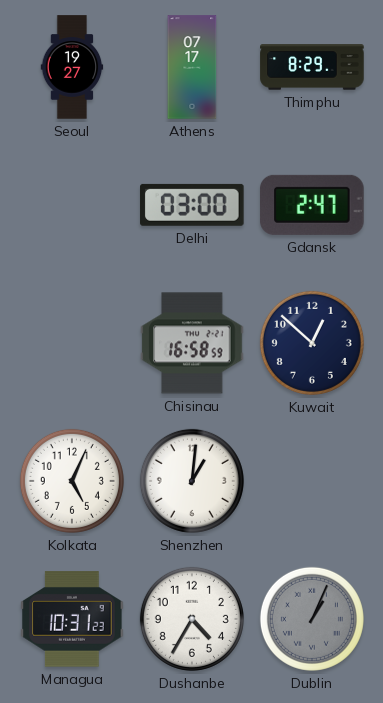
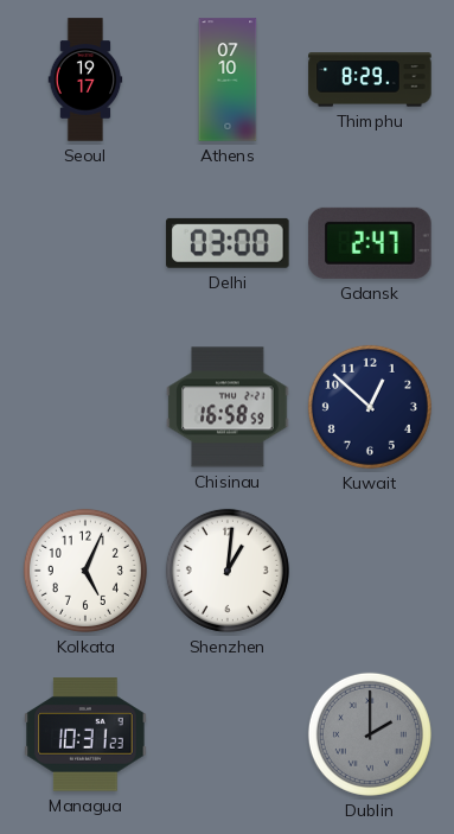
Seoul: 19:27 -> 19:17
Athens: 07:17 -> 07:10
Dushanbe: 4:35 -> none
Dublin: 1:04 -> 2:00
